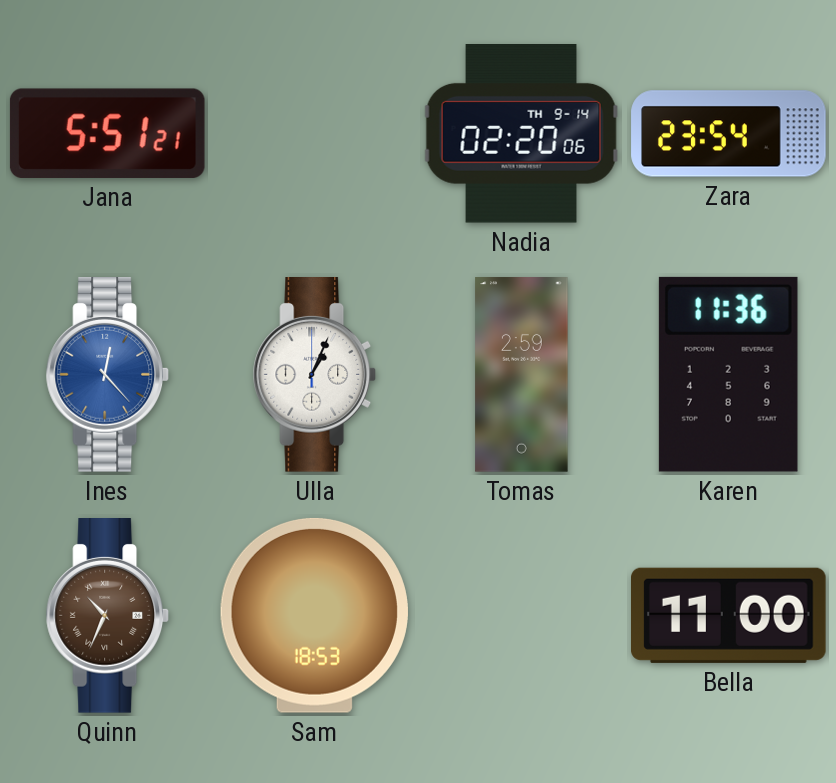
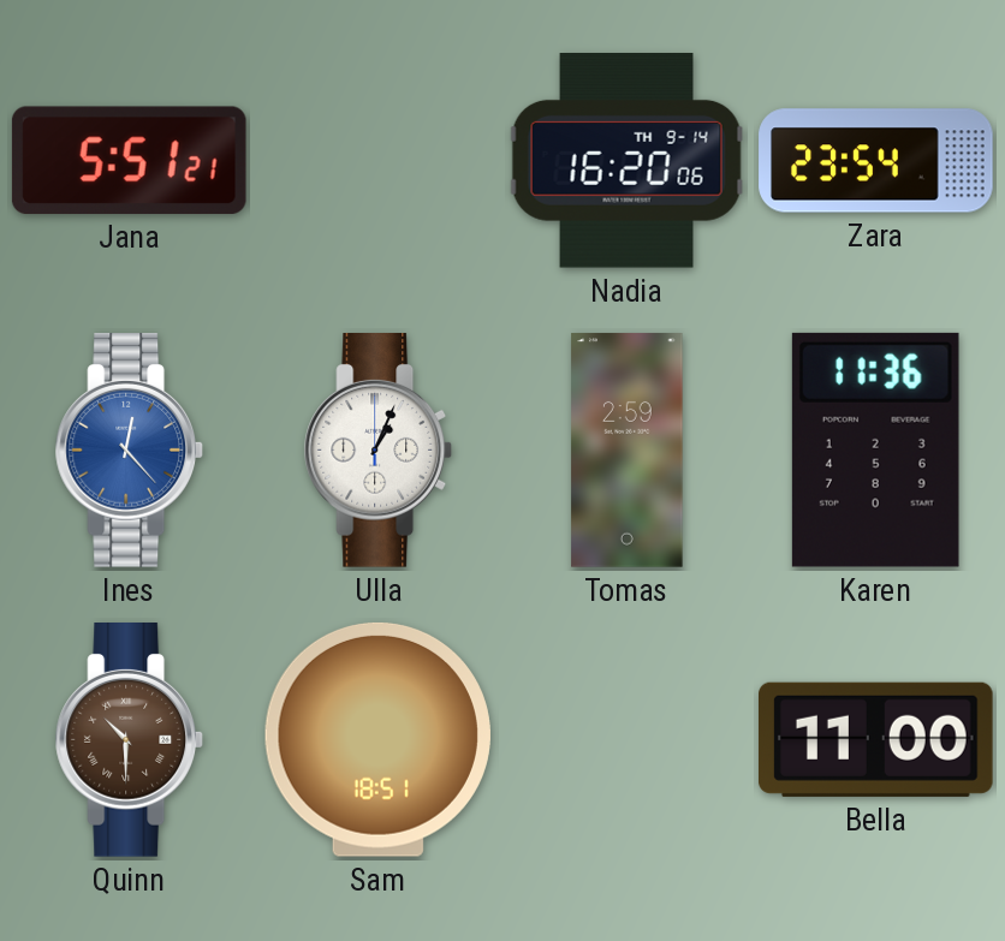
Nadia: 02:20 -> 16:20
Quinn: 10:34 -> 10:30
Sam: 18:53 -> 18:51
